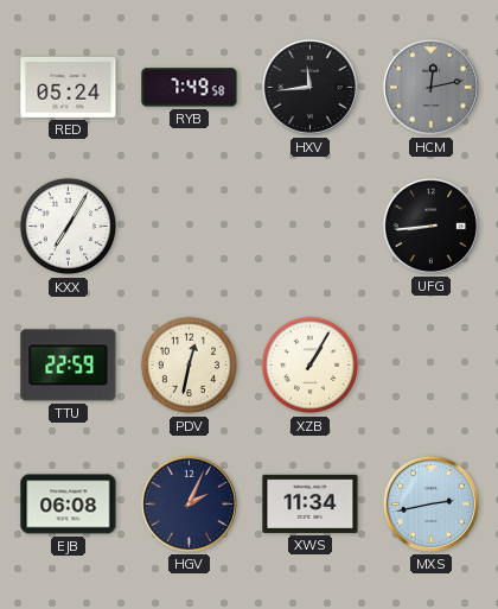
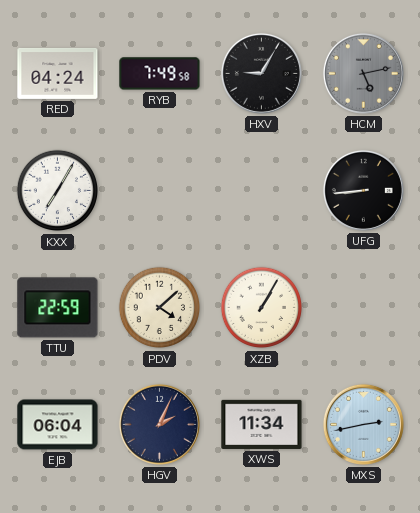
RED: 05:24 -> 04:24
HXV: 11:44 -> 9:05
HCM: 12:13 -> 5:13
PDV: 12:32 -> 4:08
EJB: 06:08 -> 06:04
